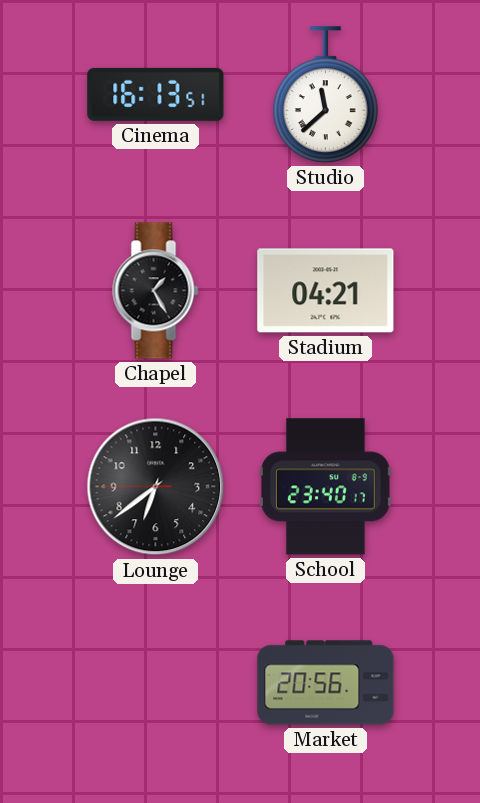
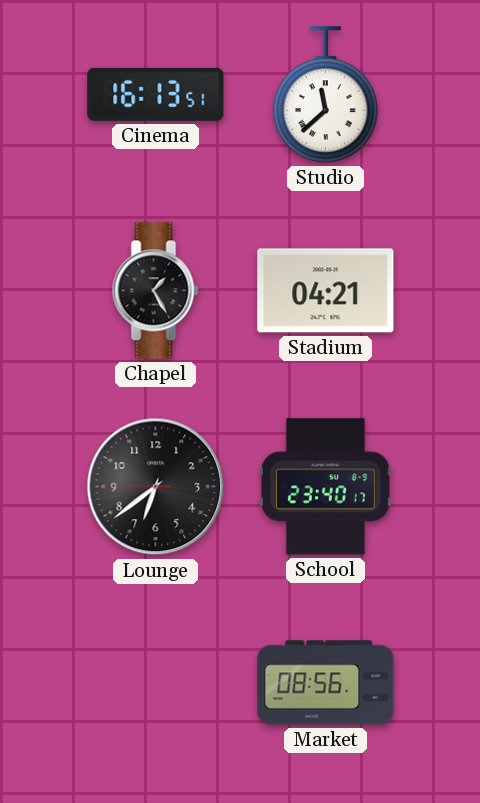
Market: 20:56 -> 08:56
